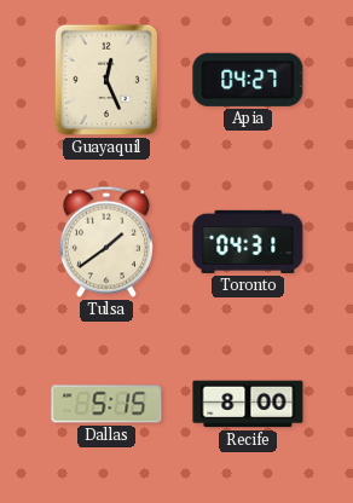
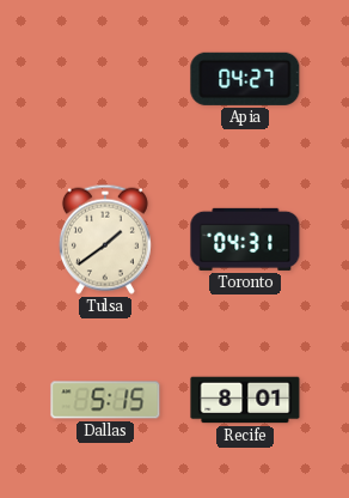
Guayaquil: 12:26 -> none
Recife: 8:00 -> 8:01
